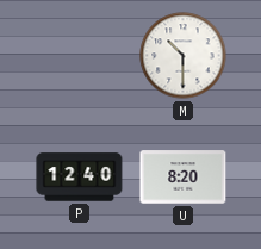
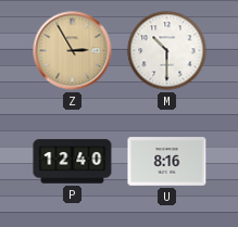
Z: none -> 2:55
U: 8:20 -> 8:16
